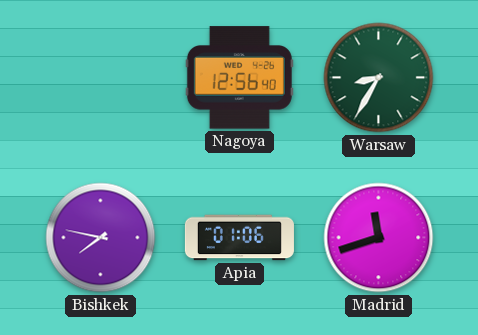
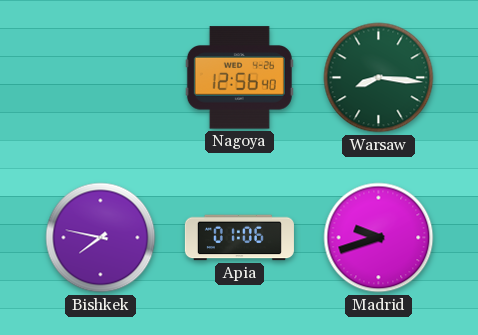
Warsaw: 8:35 -> 8:16
Madrid: 11:42 -> 9:42
